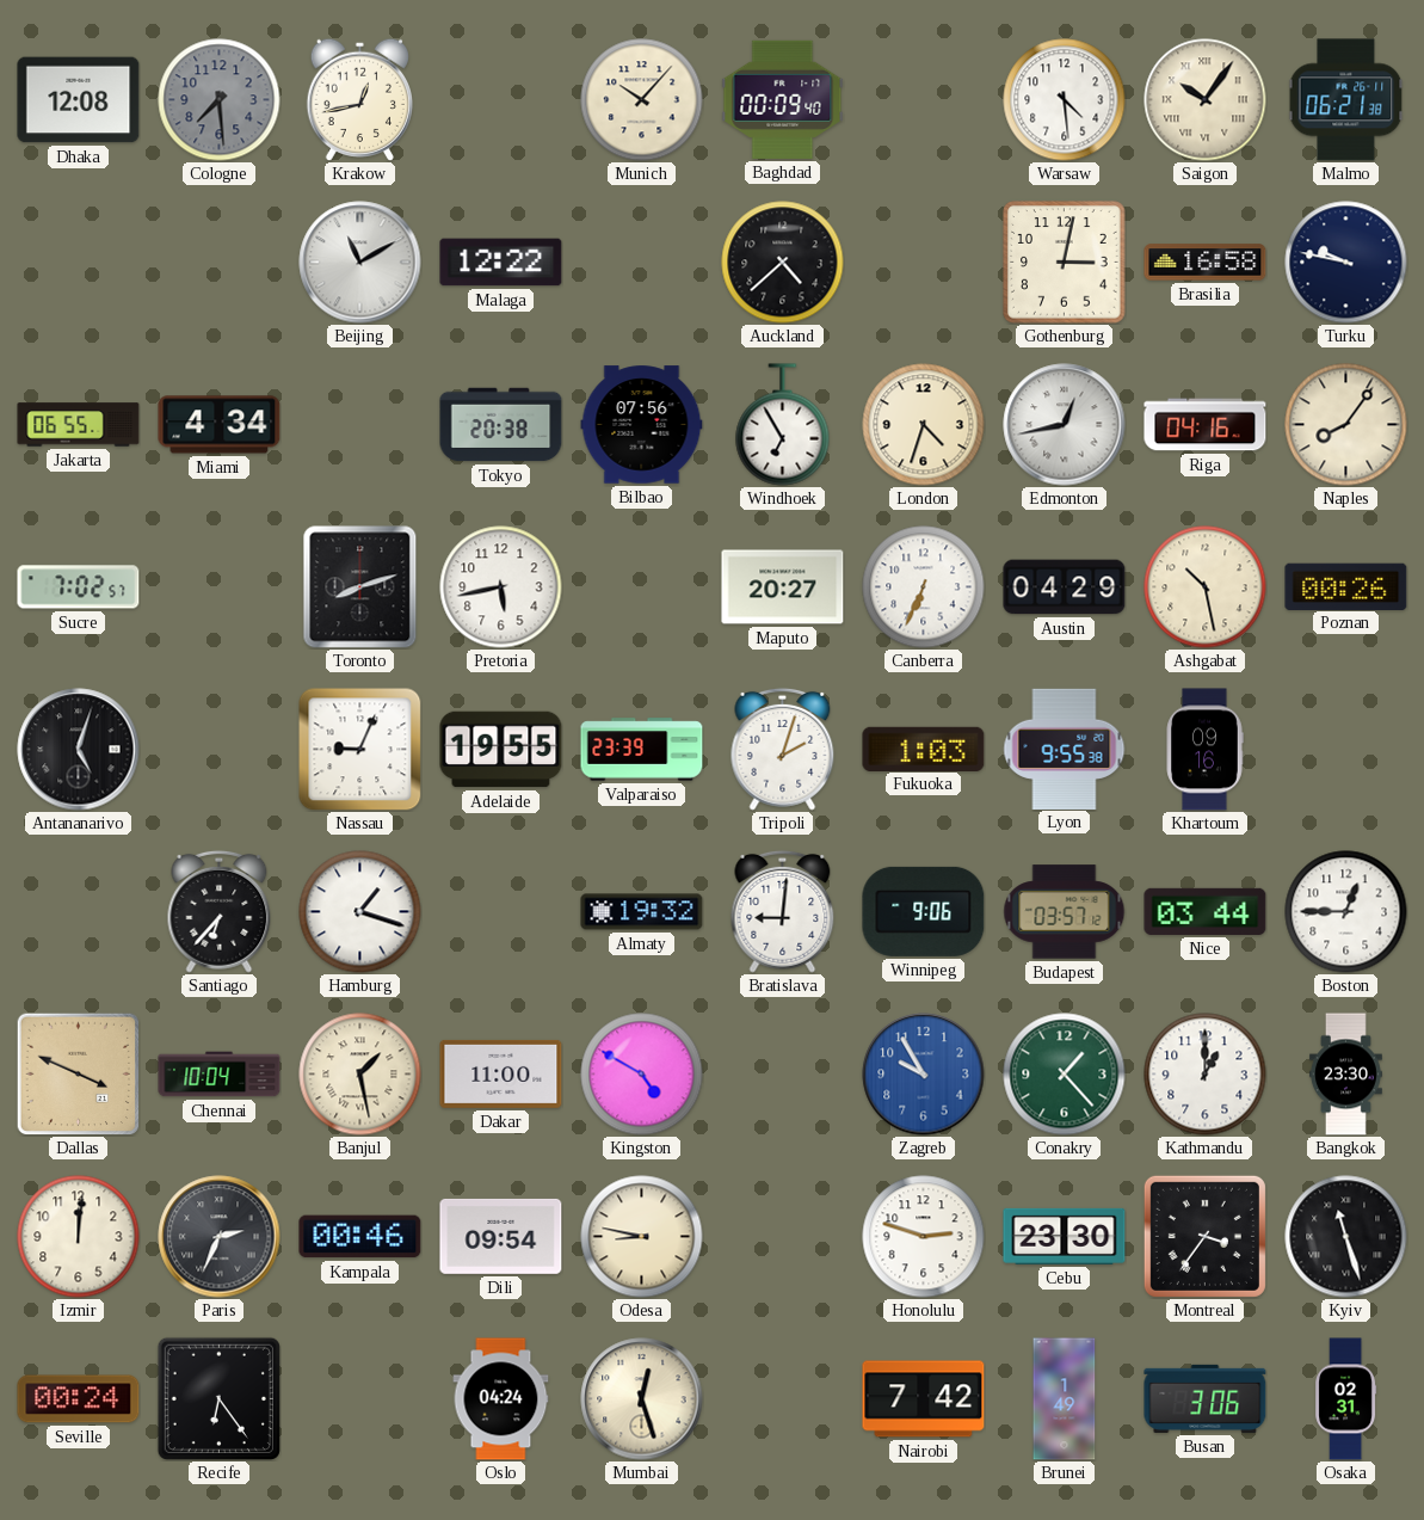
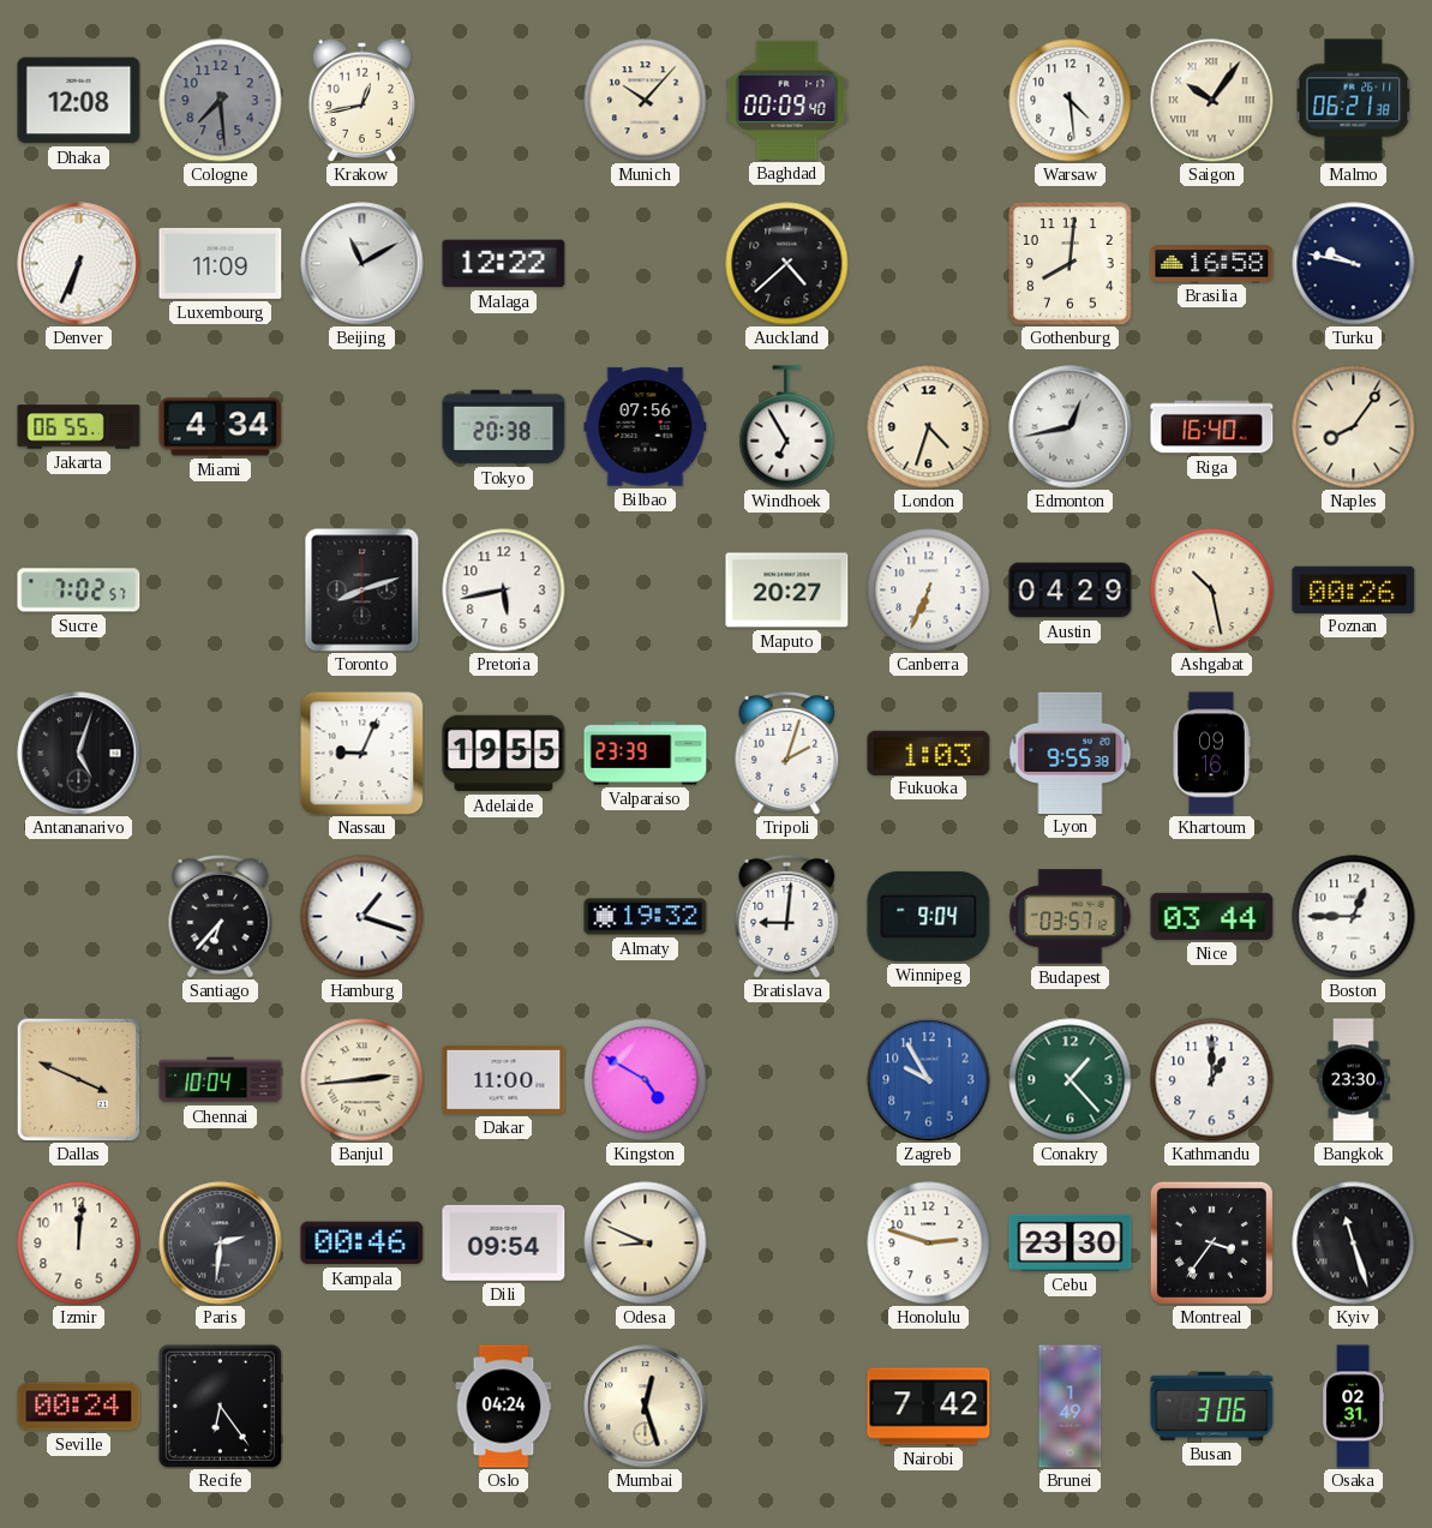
Denver: none -> 6:34
Luxembourg: none -> 11:09
Gothenburg: 3:02 -> 8:01
Riga: 04:16 -> 16:40
Winnipeg: 9:06 -> 9:04
Banjul: 1:28 -> 2:44
Paris: 2:34 -> 2:31
Odesa: 8:47 -> 8:49
